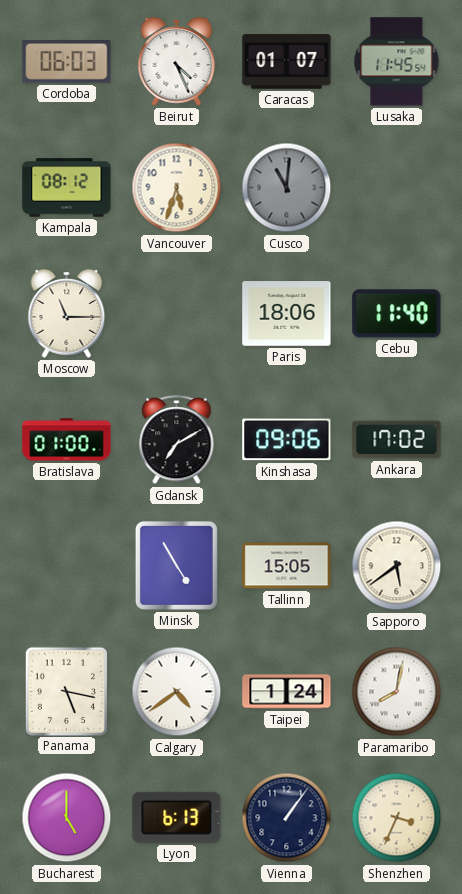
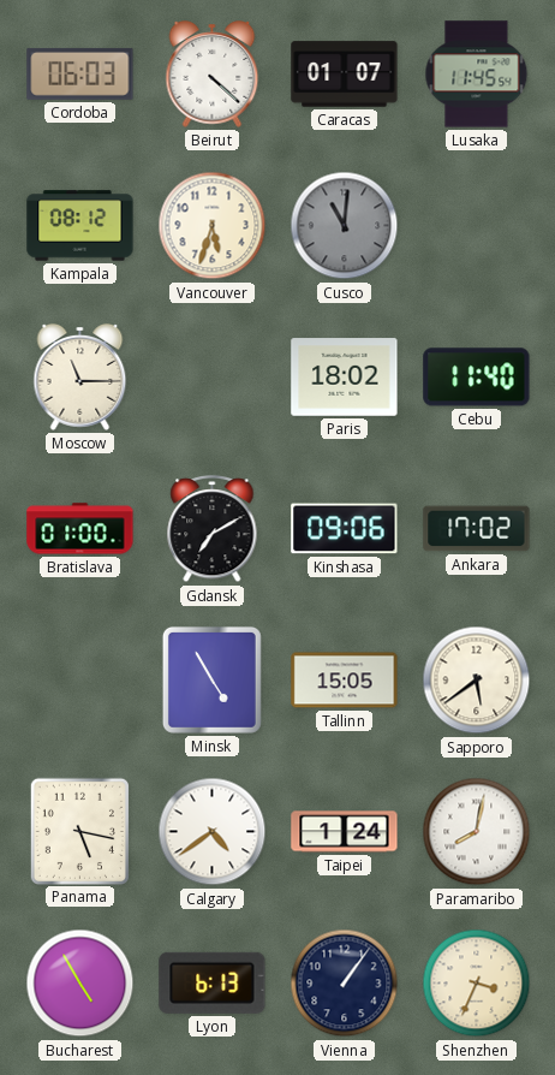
Beirut: 4:26 -> 4:22
Paris: 18:06 -> 18:02
Bucharest: 5:00 -> 4:55
